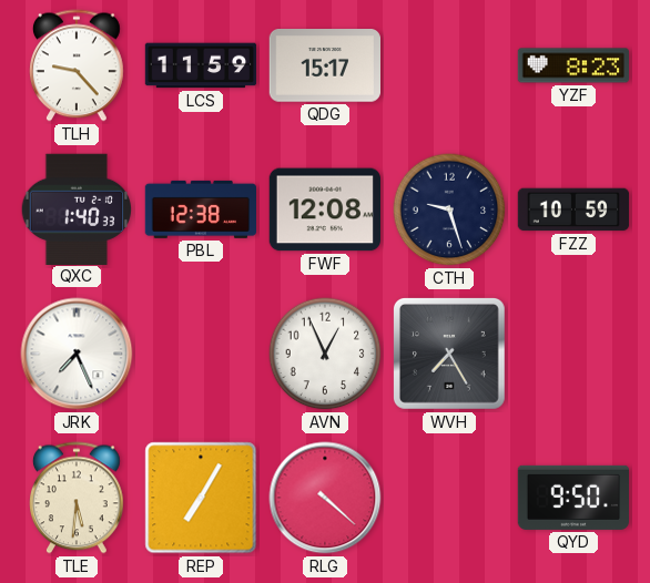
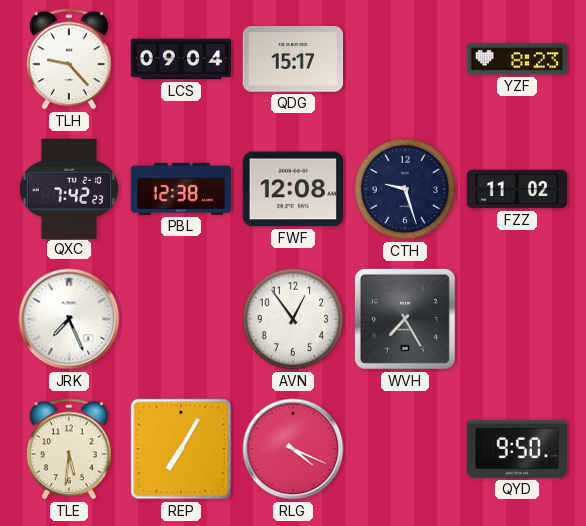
LCS: 11:59 -> 09:04
QXC: 1:40 -> 7:42
FZZ: 10:59 -> 11:02
AVN: 12:56 -> 12:54
RLG: 4:22 -> 4:19
